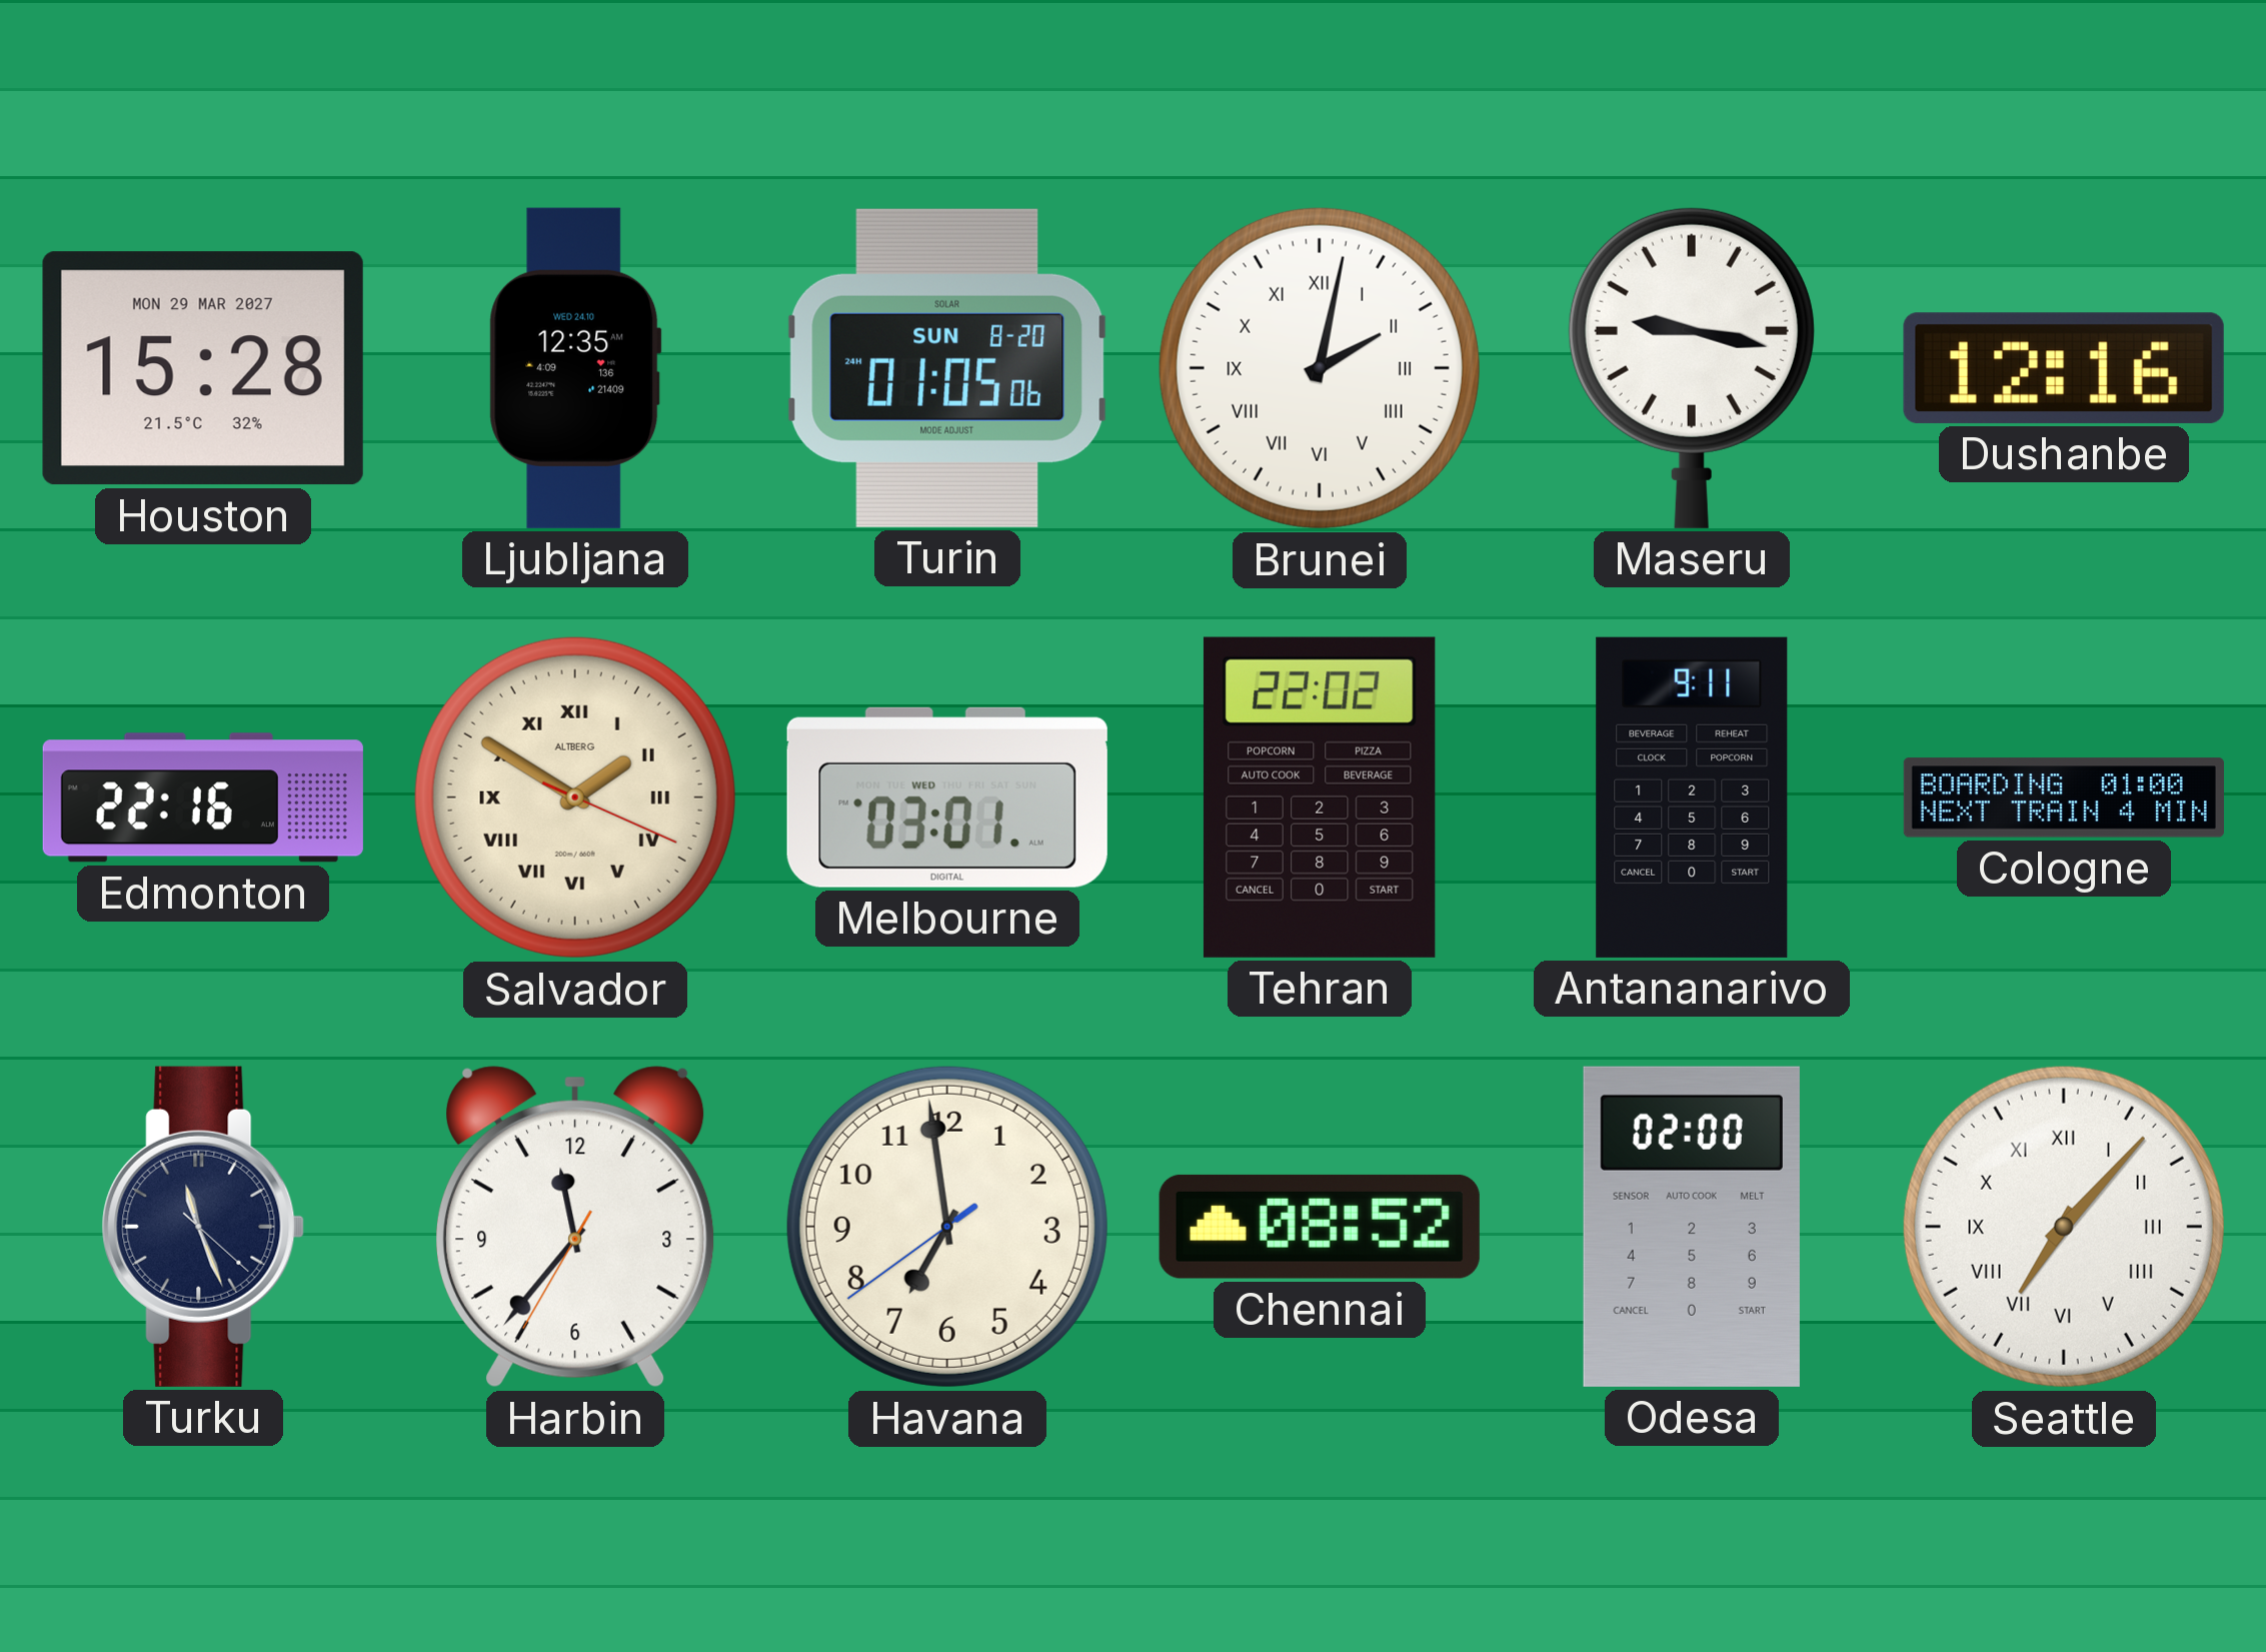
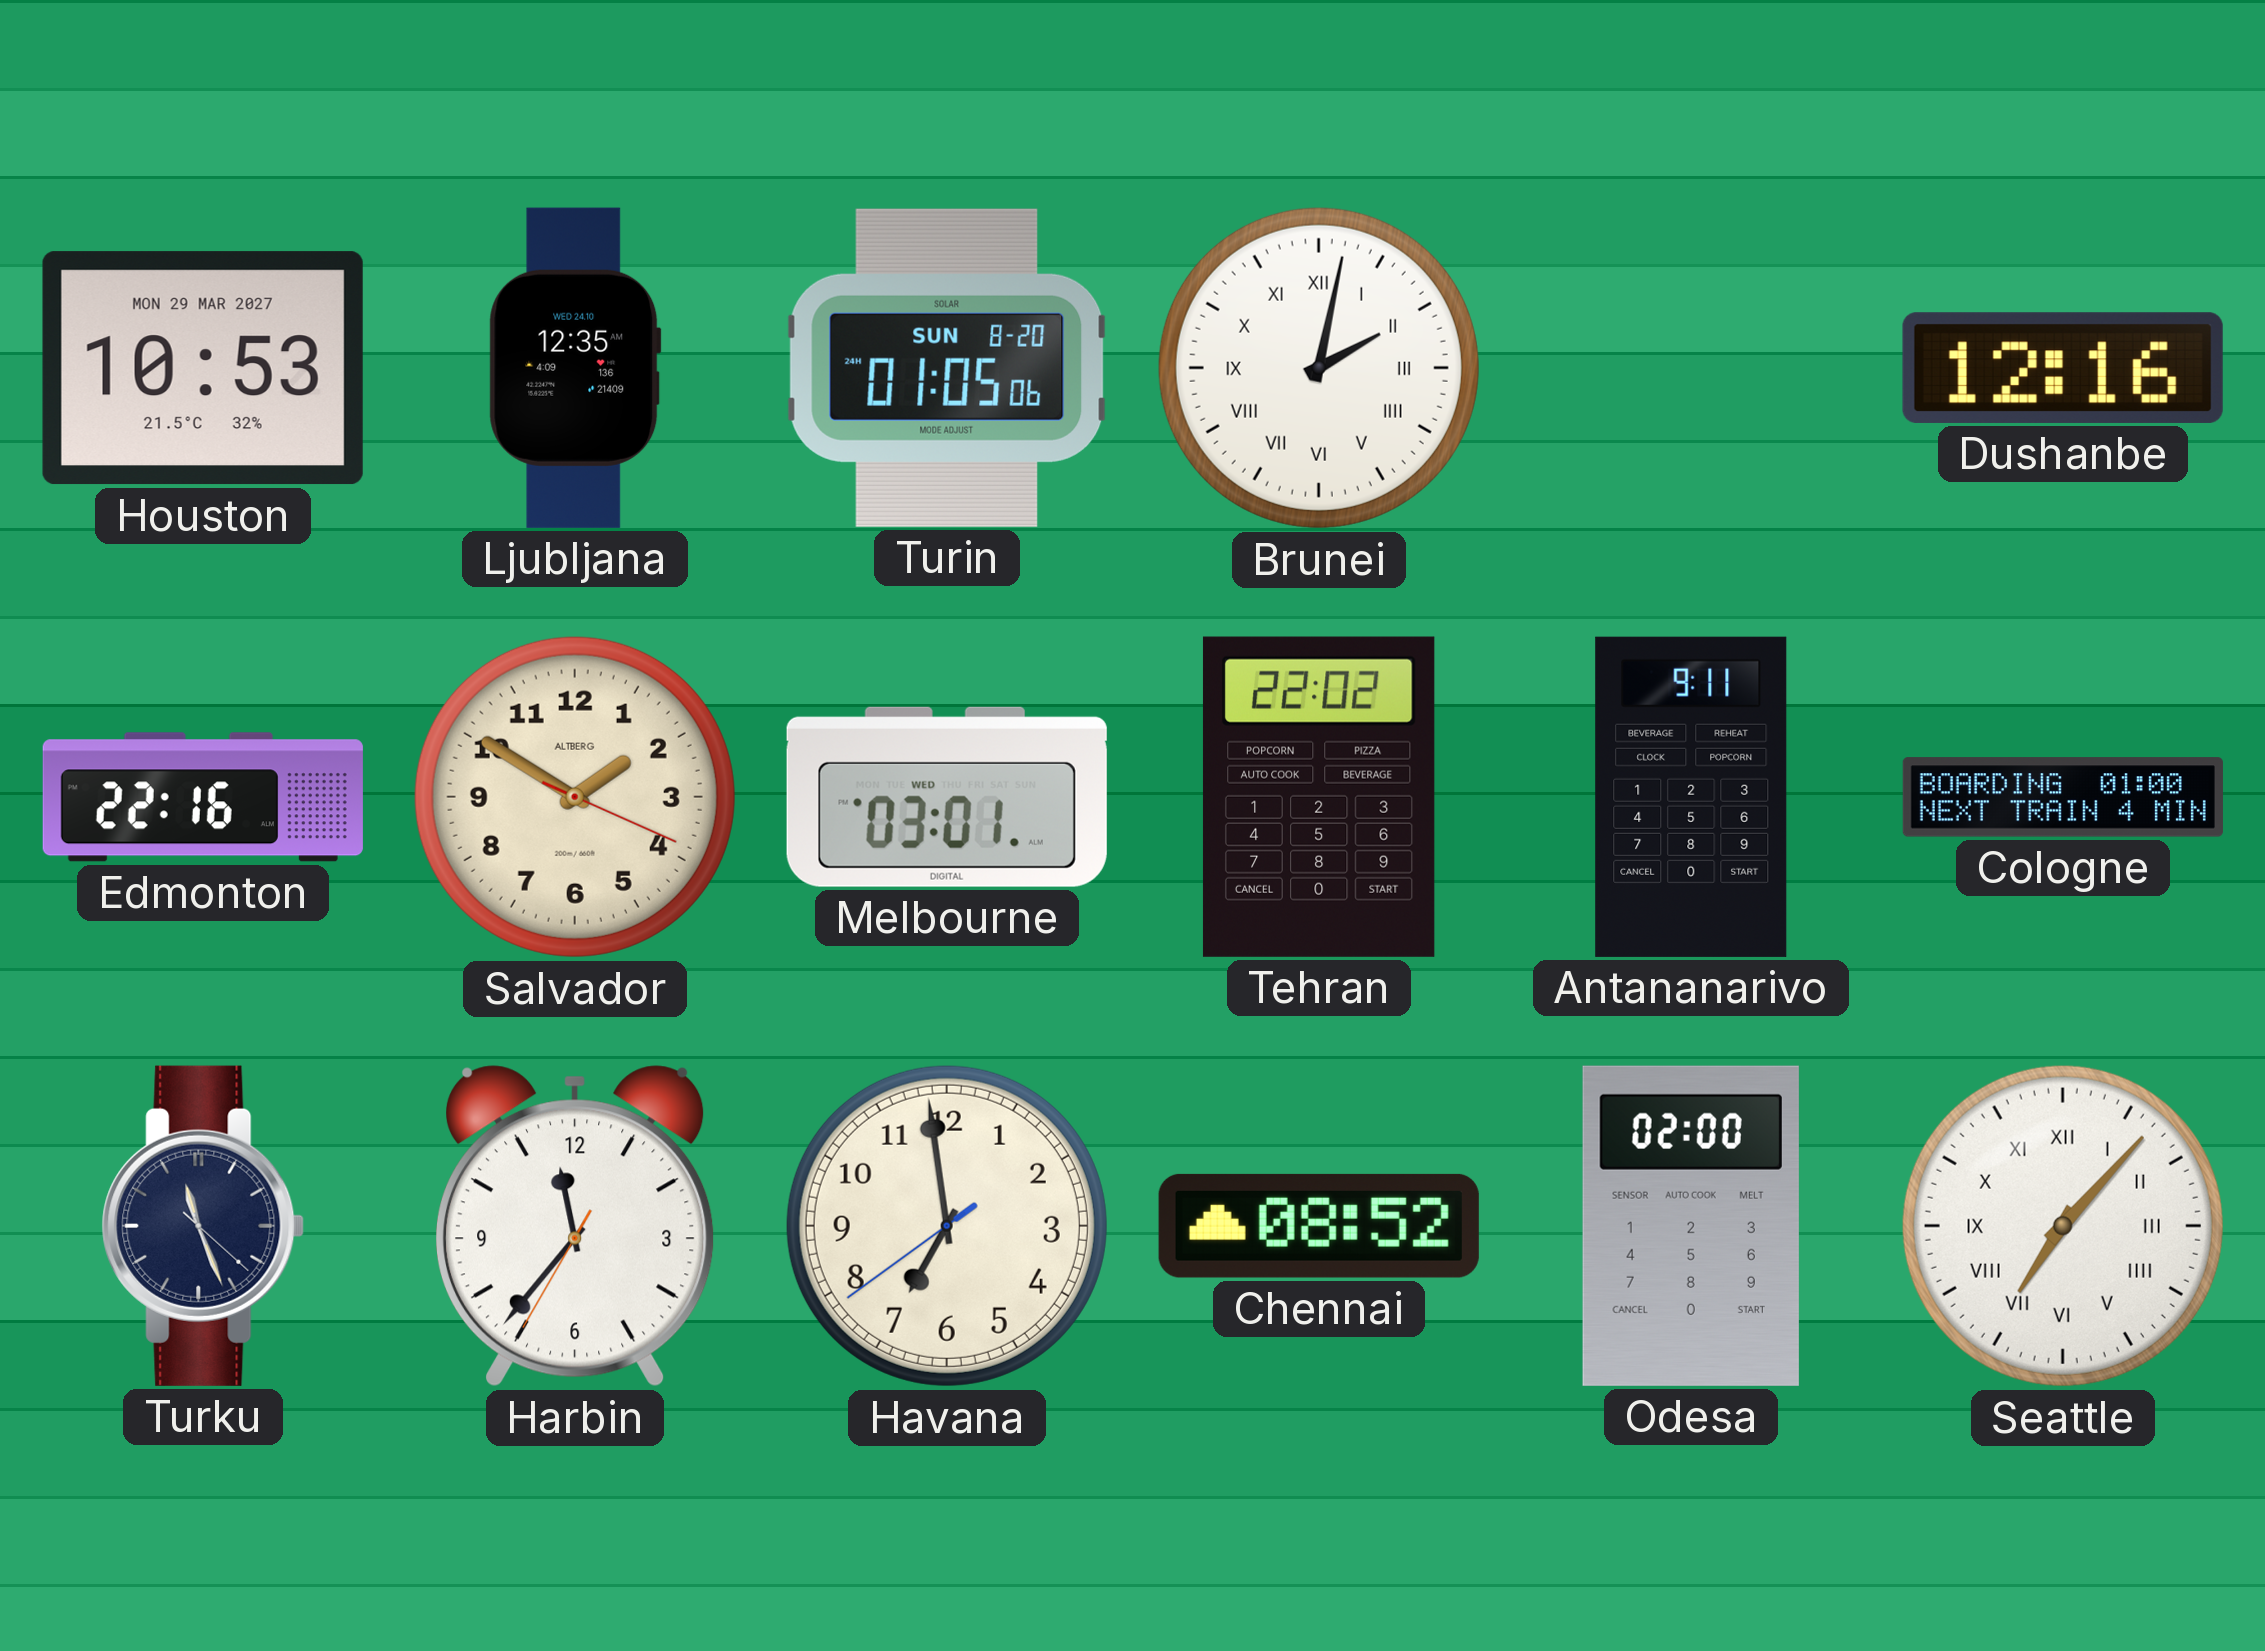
Houston: 15:28 -> 10:53
Maseru: 9:17 -> none
Salvador numerals: Roman -> Arabic
